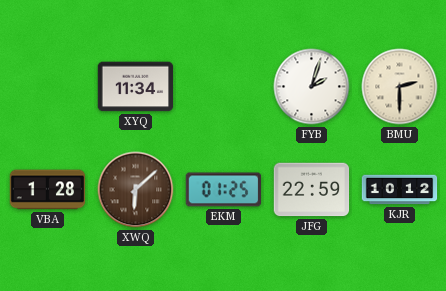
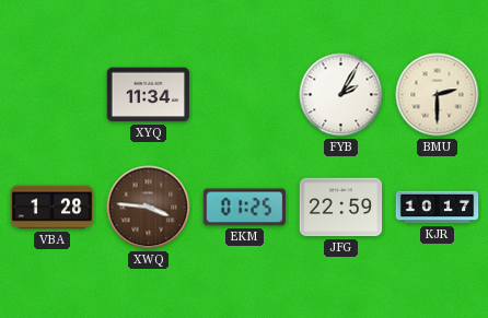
FYB: 2:03 -> 2:05
XWQ: 6:08 -> 3:46
KJR: 10:12 -> 10:17
